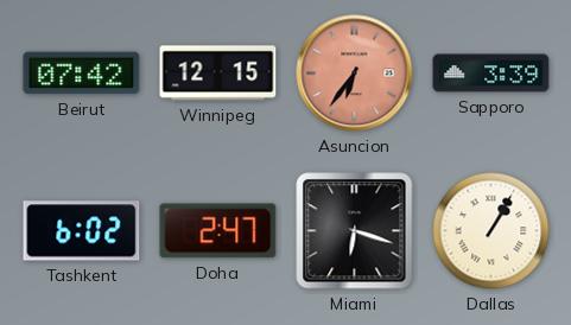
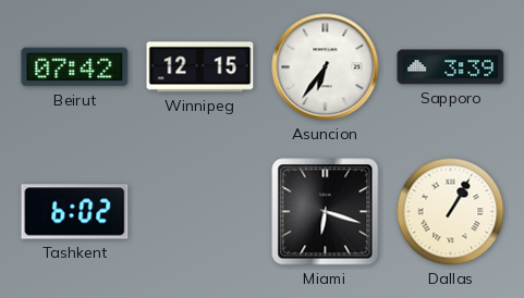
Asuncion dial: salmon -> white
Doha: 2:47 -> none
